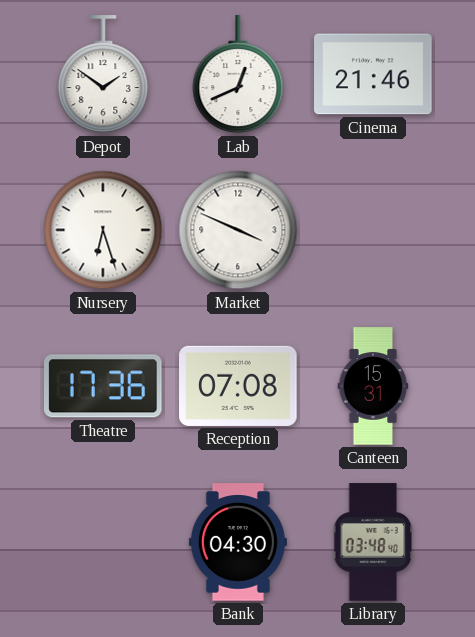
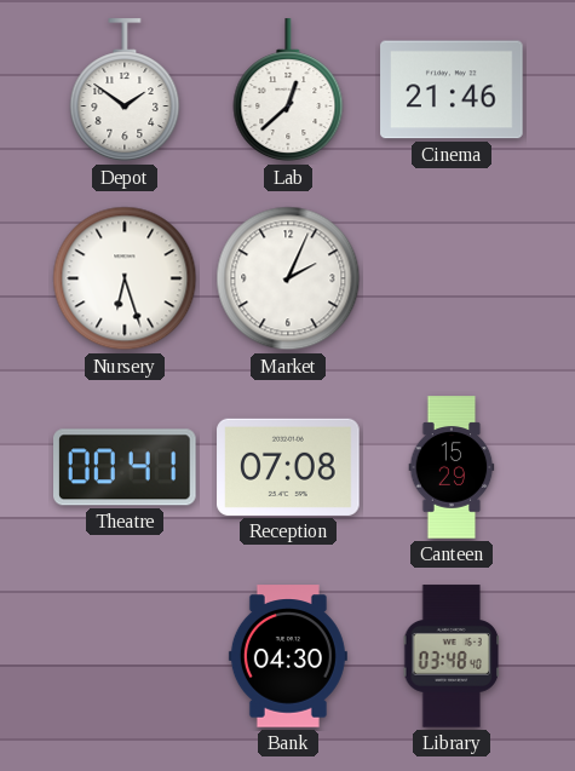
Lab: 12:41 -> 12:38
Market: 3:49 -> 2:04
Theatre: 17:36 -> 00:41
Canteen: 15:31 -> 15:29
